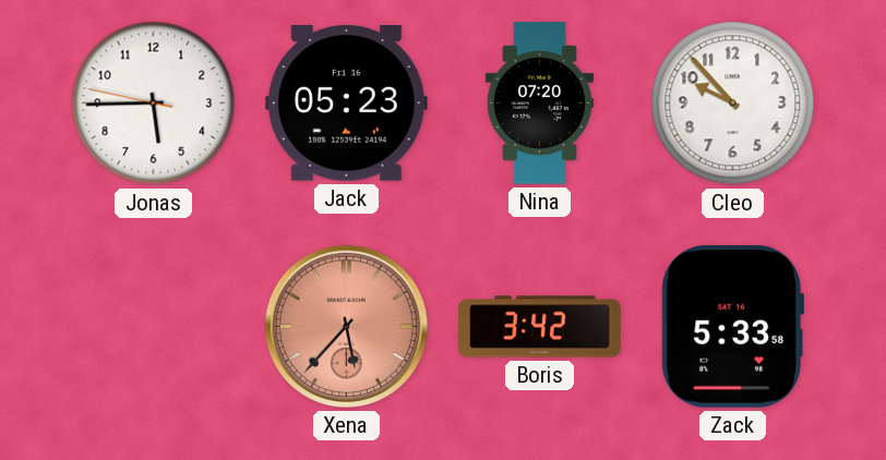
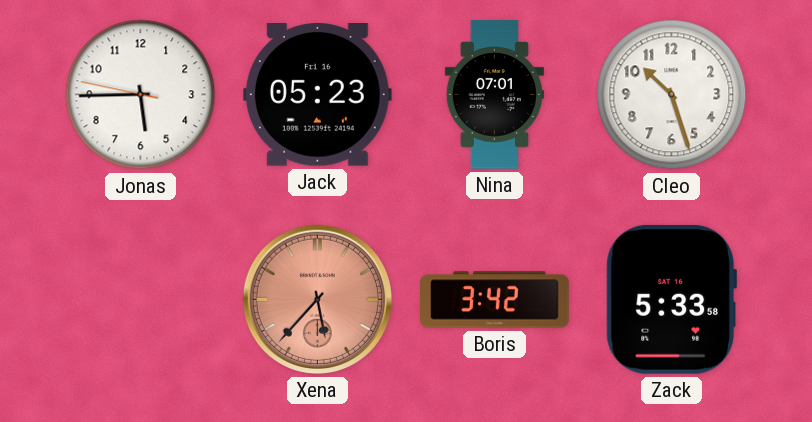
Nina: 07:20 -> 07:01
Cleo: 9:53 -> 10:27
